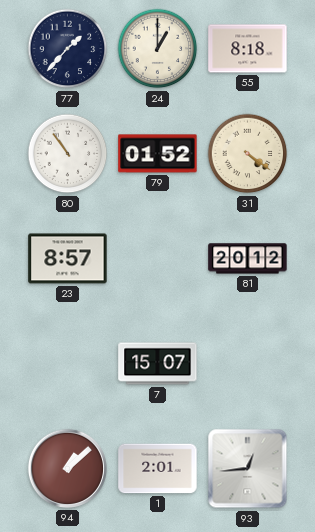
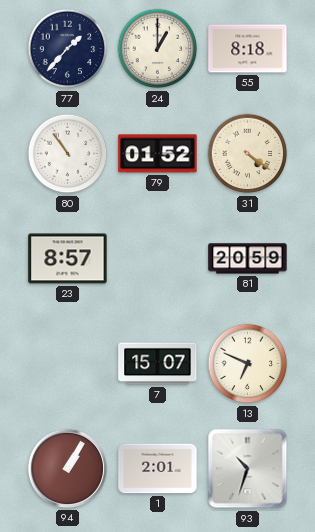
81: 20:12 -> 20:59
13: none -> 6:49
94: 1:08 -> 1:05
93: 12:44 -> 10:33
